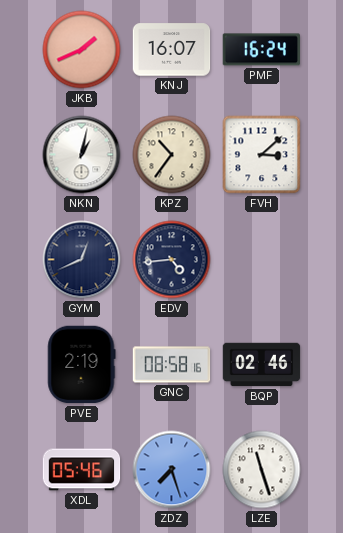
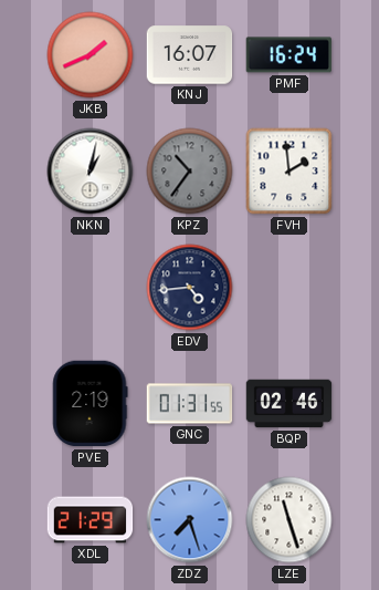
KPZ dial: cream -> grey
FVH: 3:08 -> 1:59
GYM: 12:41 -> none
GNC: 08:58 -> 01:31
XDL: 05:46 -> 21:29
